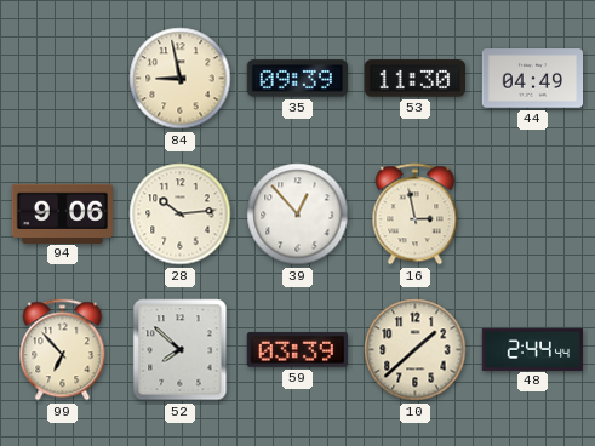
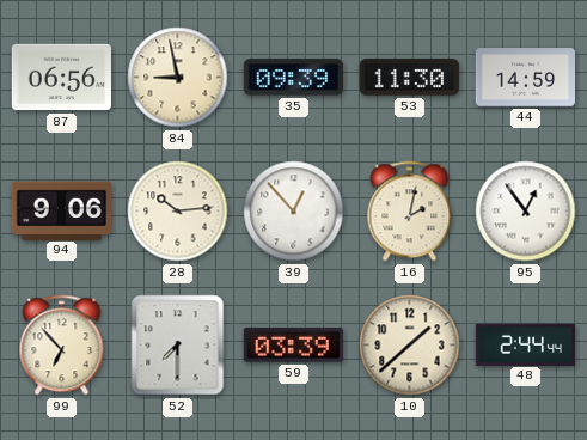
87: none -> 06:56
44: 04:49 -> 14:59
16: 2:58 -> 2:02
95: none -> 12:54
52: 7:52 -> 7:30
